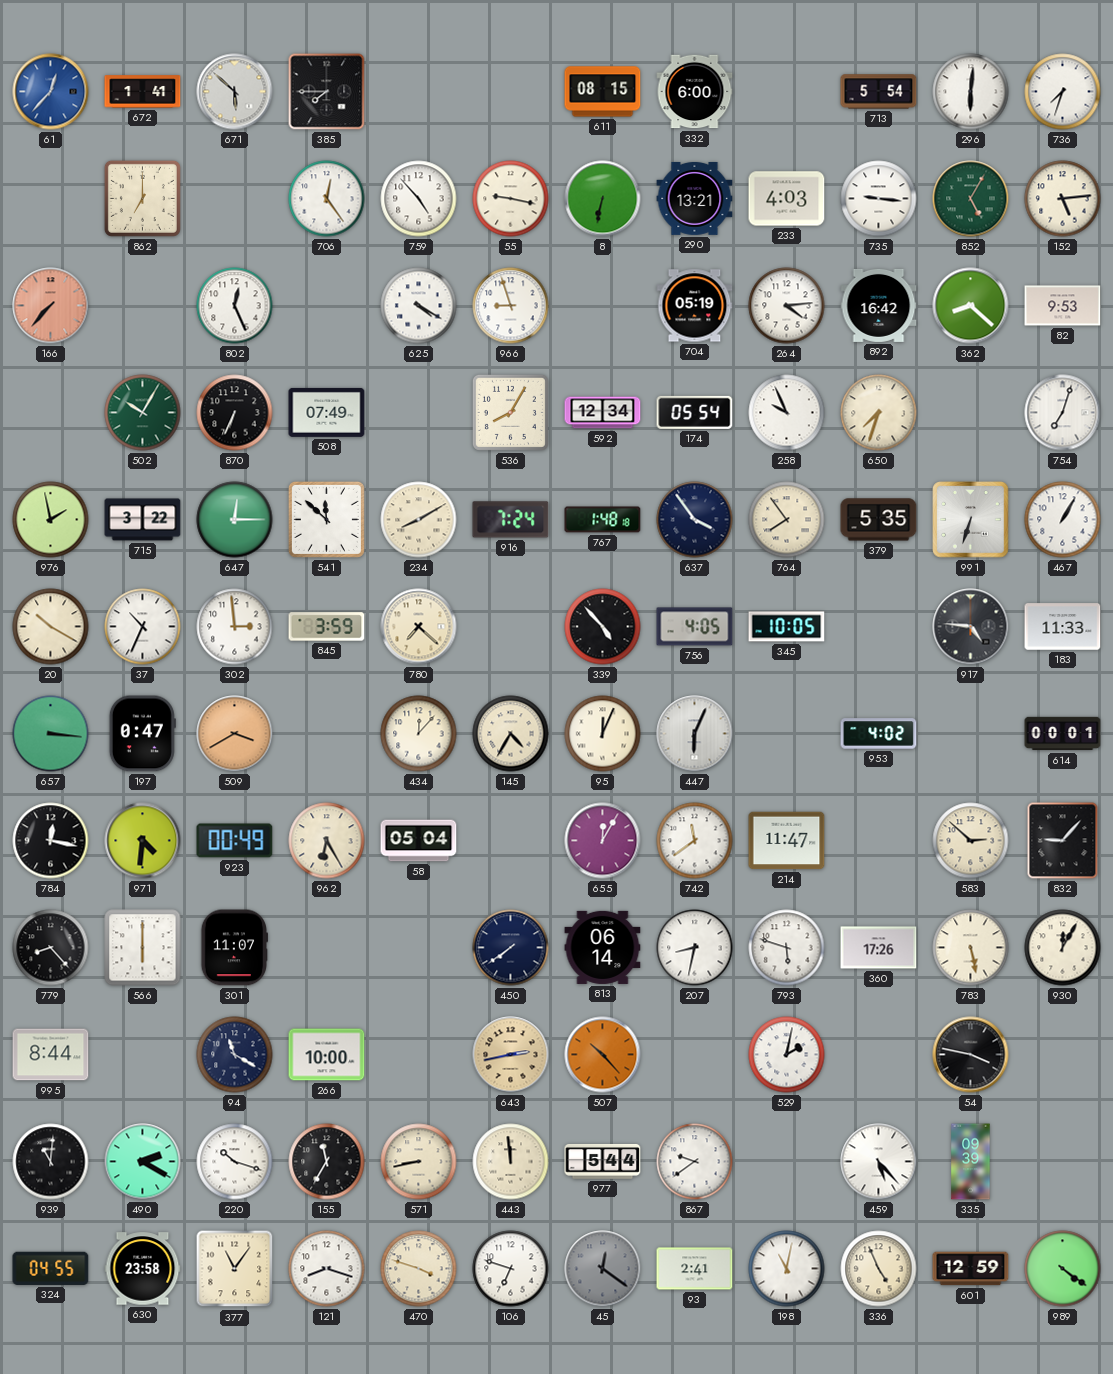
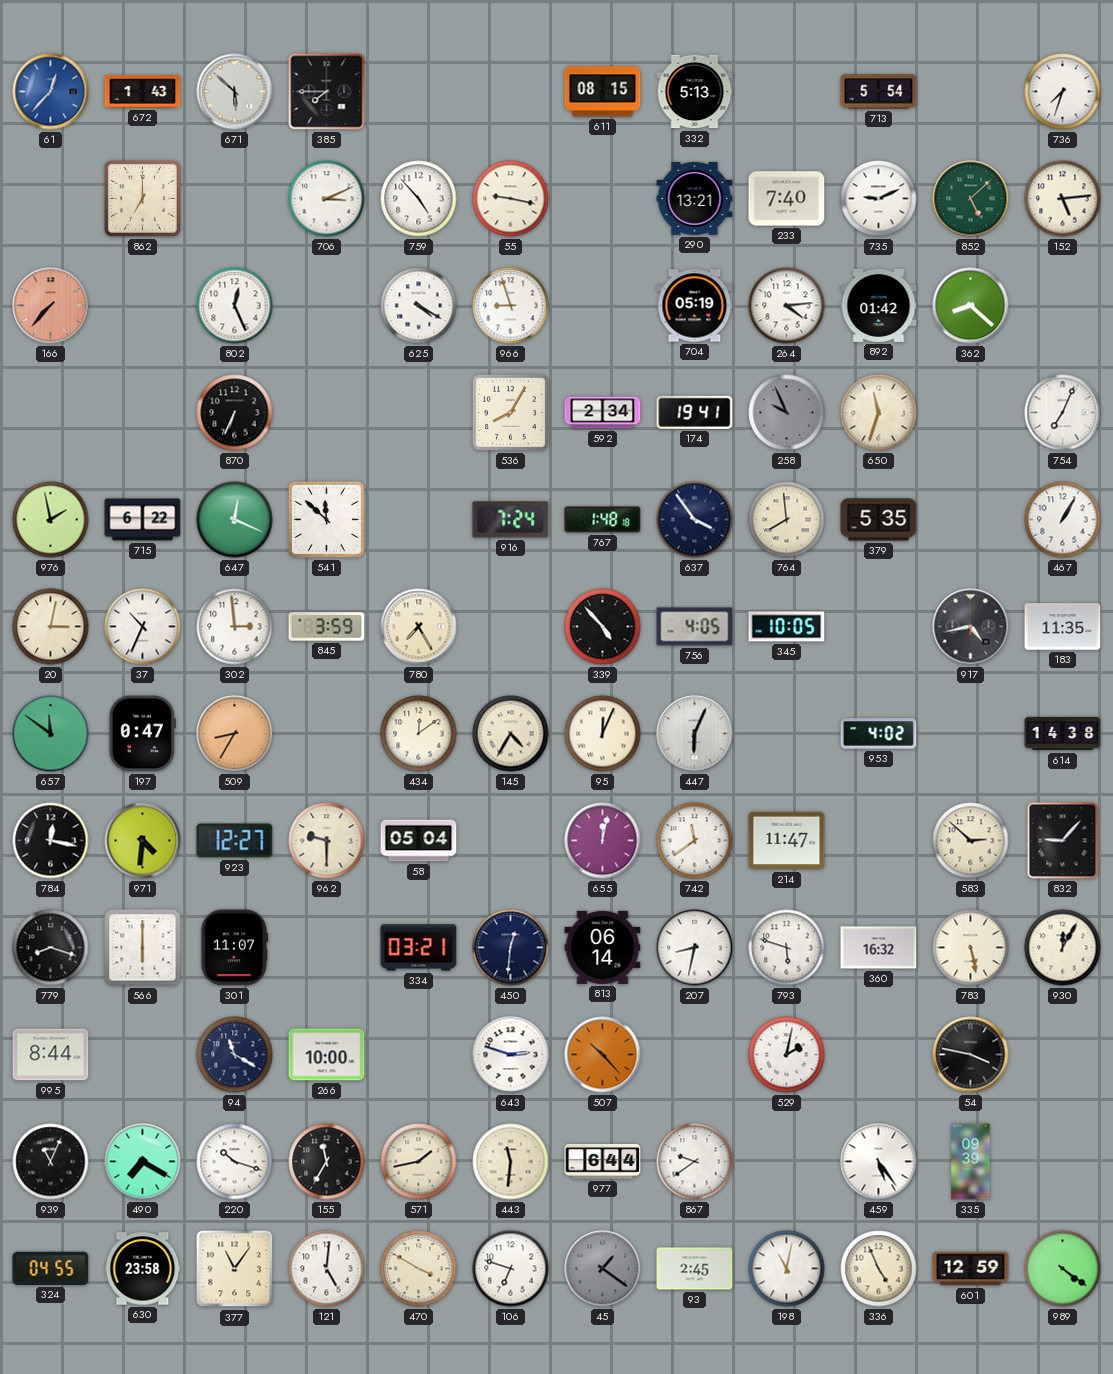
672: 1:41 -> 1:43
332: 6:00 -> 5:13
296: 6:01 -> none
706: 12:24 -> 3:11
8: 6:32 -> none
233: 4:03 -> 7:40
735: 9:16 -> 9:11
852: 5:05 -> 5:08
892: 16:42 -> 01:42
82: 9:53 -> none
502: 10:05 -> none
508: 07:49 -> none
592: 12:34 -> 2:34
174: 05:54 -> 19:41
258 dial: white -> grey
650: 7:33 -> 11:33
754: 7:03 -> 7:04
715: 3:22 -> 6:22
647: 12:15 -> 12:19
234: 8:10 -> none
764: 7:54 -> 7:59
991: 6:33 -> none
20: 10:20 -> 3:02
780: 7:22 -> 7:25
917: 4:46 -> 4:43
183: 11:33 -> 11:35
657: 3:16 -> 11:51
509: 3:40 -> 8:35
434: 12:07 -> 12:09
614: 00:01 -> 14:38
923: 00:49 -> 12:27
962: 6:25 -> 9:30
655: 12:05 -> 12:02
779: 8:23 -> 8:18
334: none -> 03:21
450: 7:39 -> 12:31
360: 17:26 -> 16:32
643: 2:43 -> 2:48
643 dial: champagne -> white
939: 11:01 -> 11:04
490: 2:20 -> 7:20
571: 8:43 -> 1:43
443: 11:59 -> 11:31
977: 5:44 -> 6:44
459: 5:23 -> 5:24
121: 8:18 -> 5:01
470: 3:48 -> 3:50
45: 12:21 -> 1:21
93: 2:41 -> 2:45
